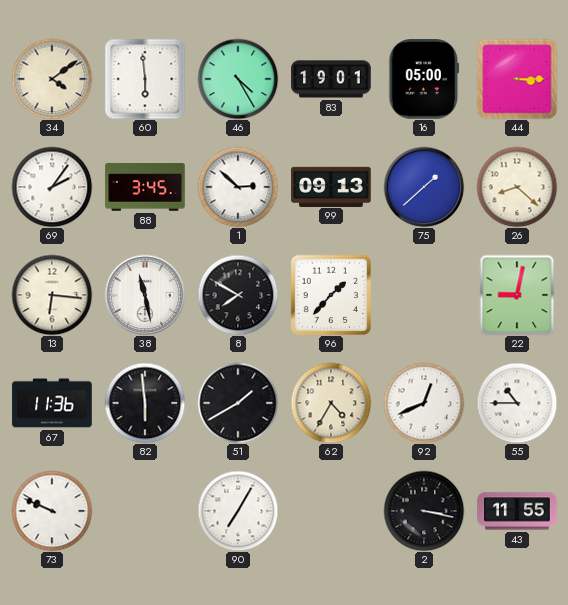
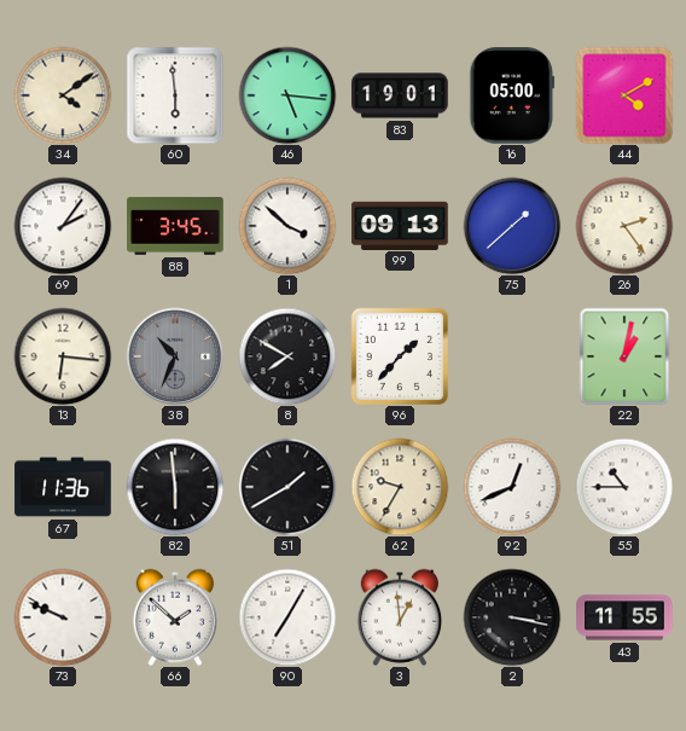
46: 4:25 -> 5:16
44: 3:15 -> 4:10
1: 2:52 -> 3:52
26: 8:22 -> 2:24
38: 11:28 -> 10:34
38 dial: white -> grey
22: 9:02 -> 1:02
62: 4:35 -> 9:35
66: none -> 1:52
3: none -> 12:59
